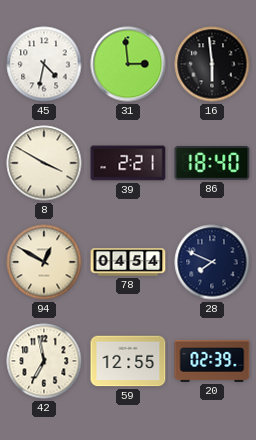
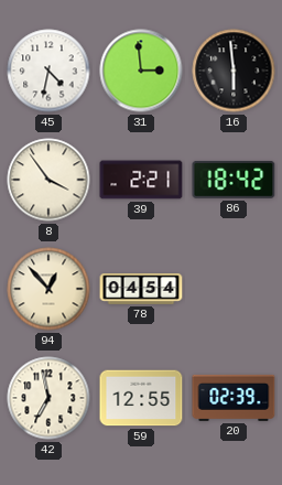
8: 3:50 -> 3:54
86: 18:40 -> 18:42
94: 12:50 -> 12:53
28: 7:49 -> none
